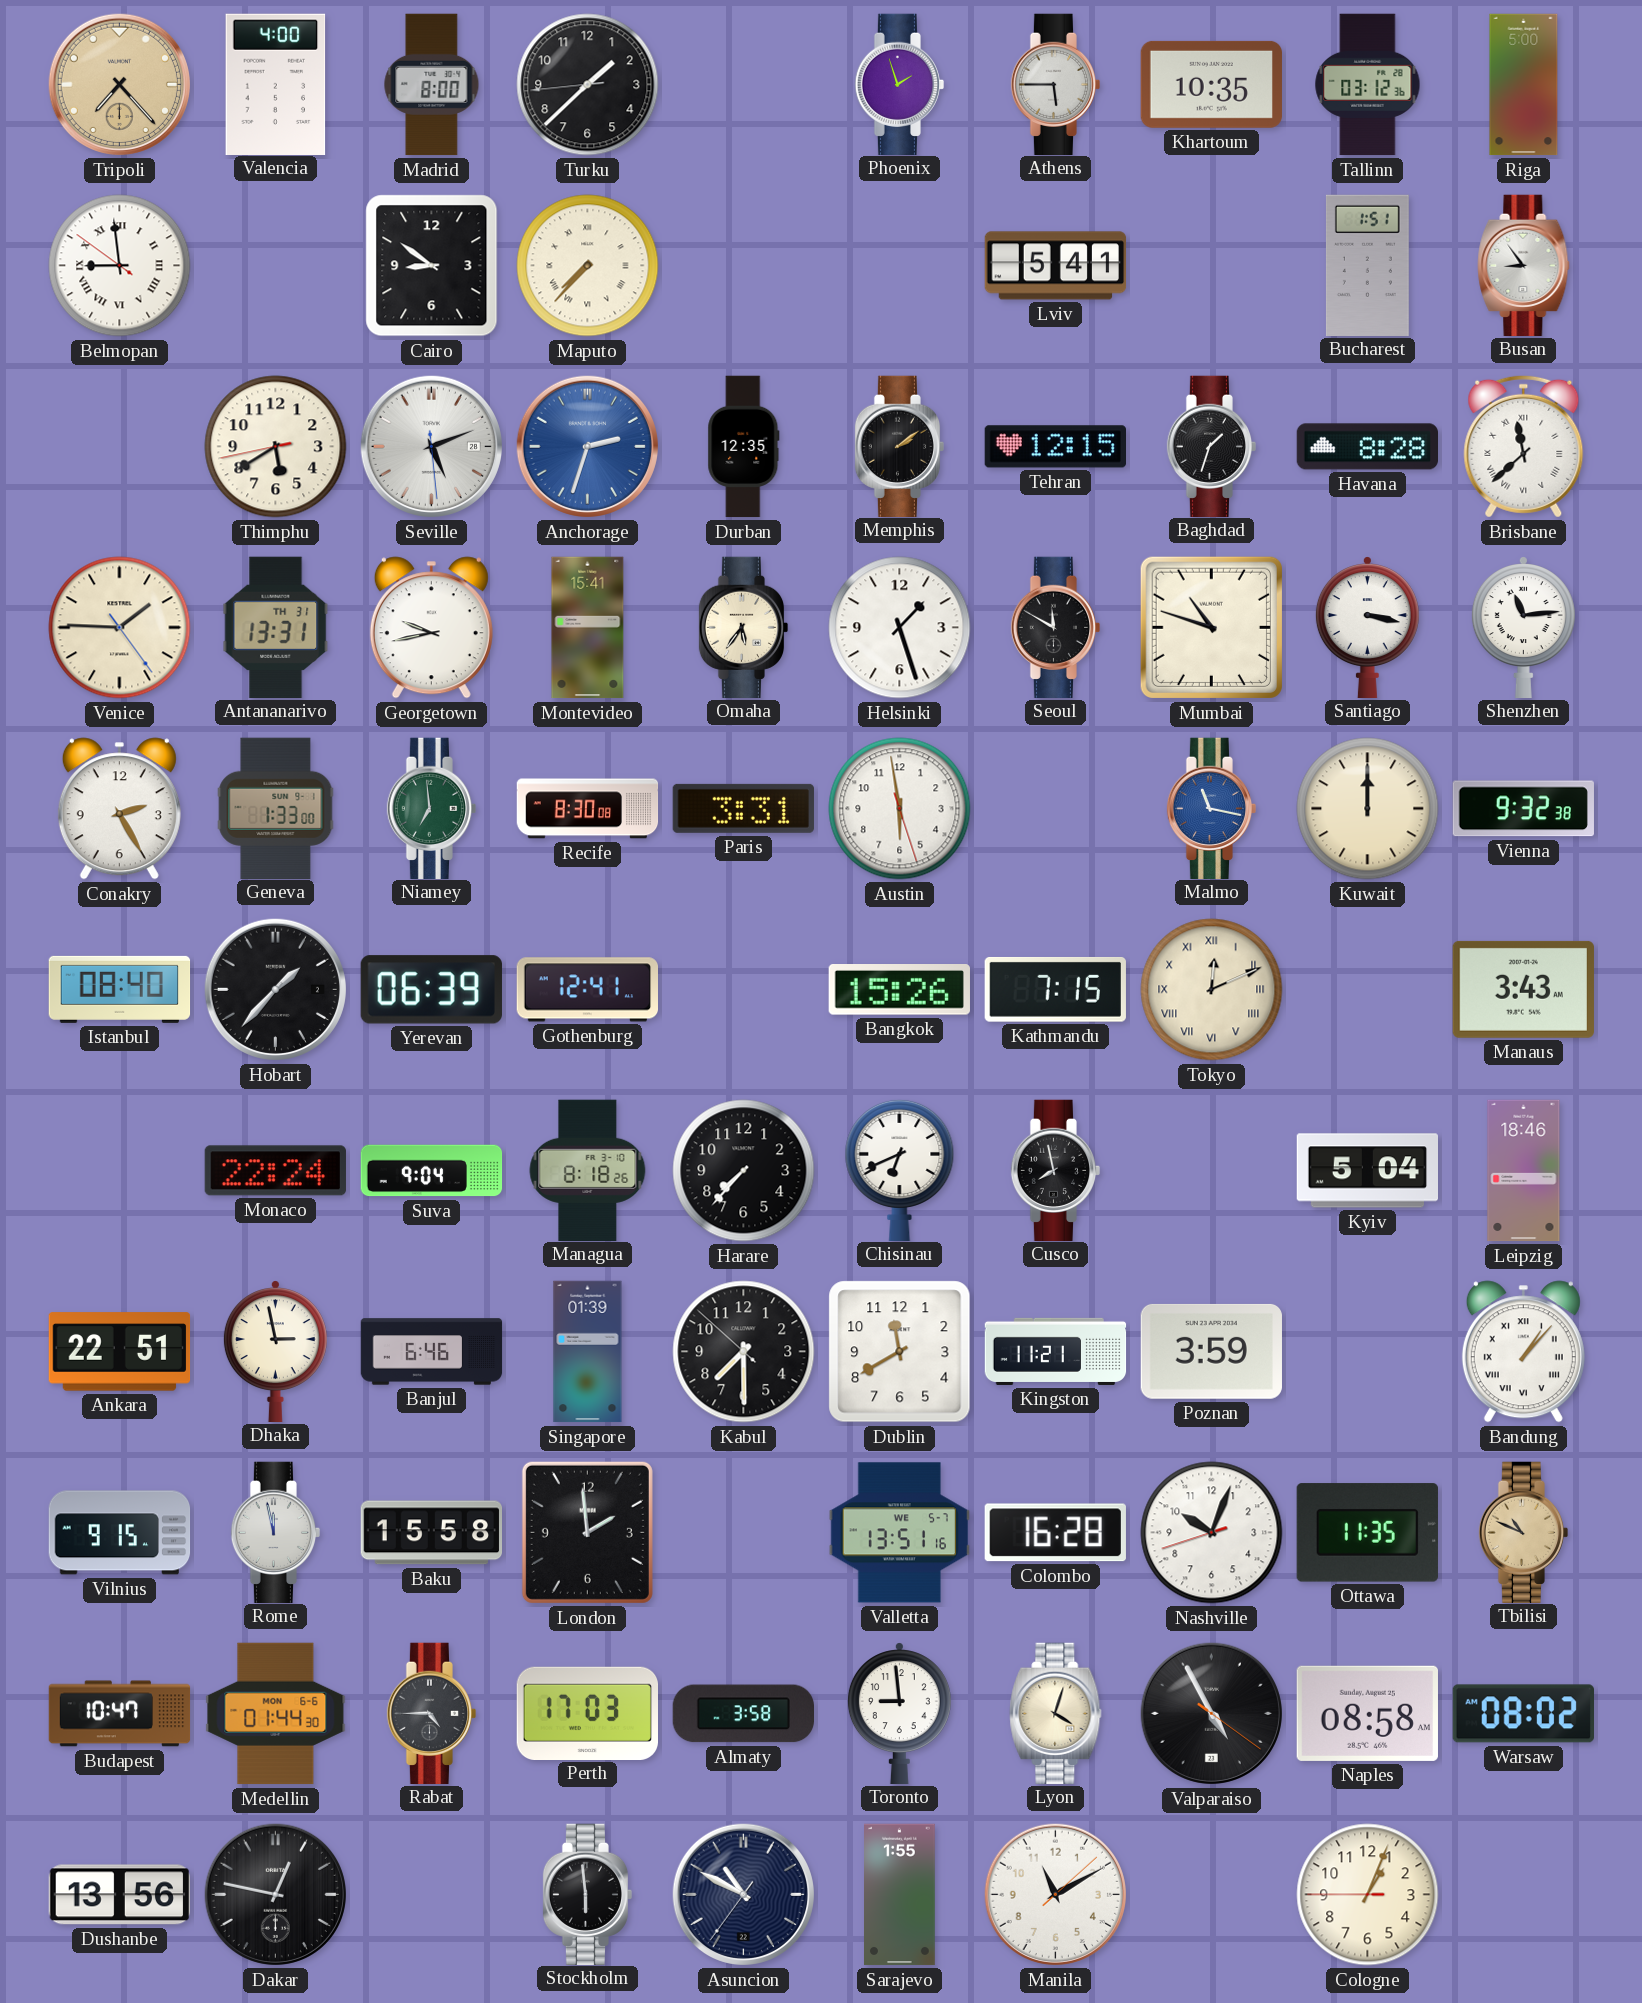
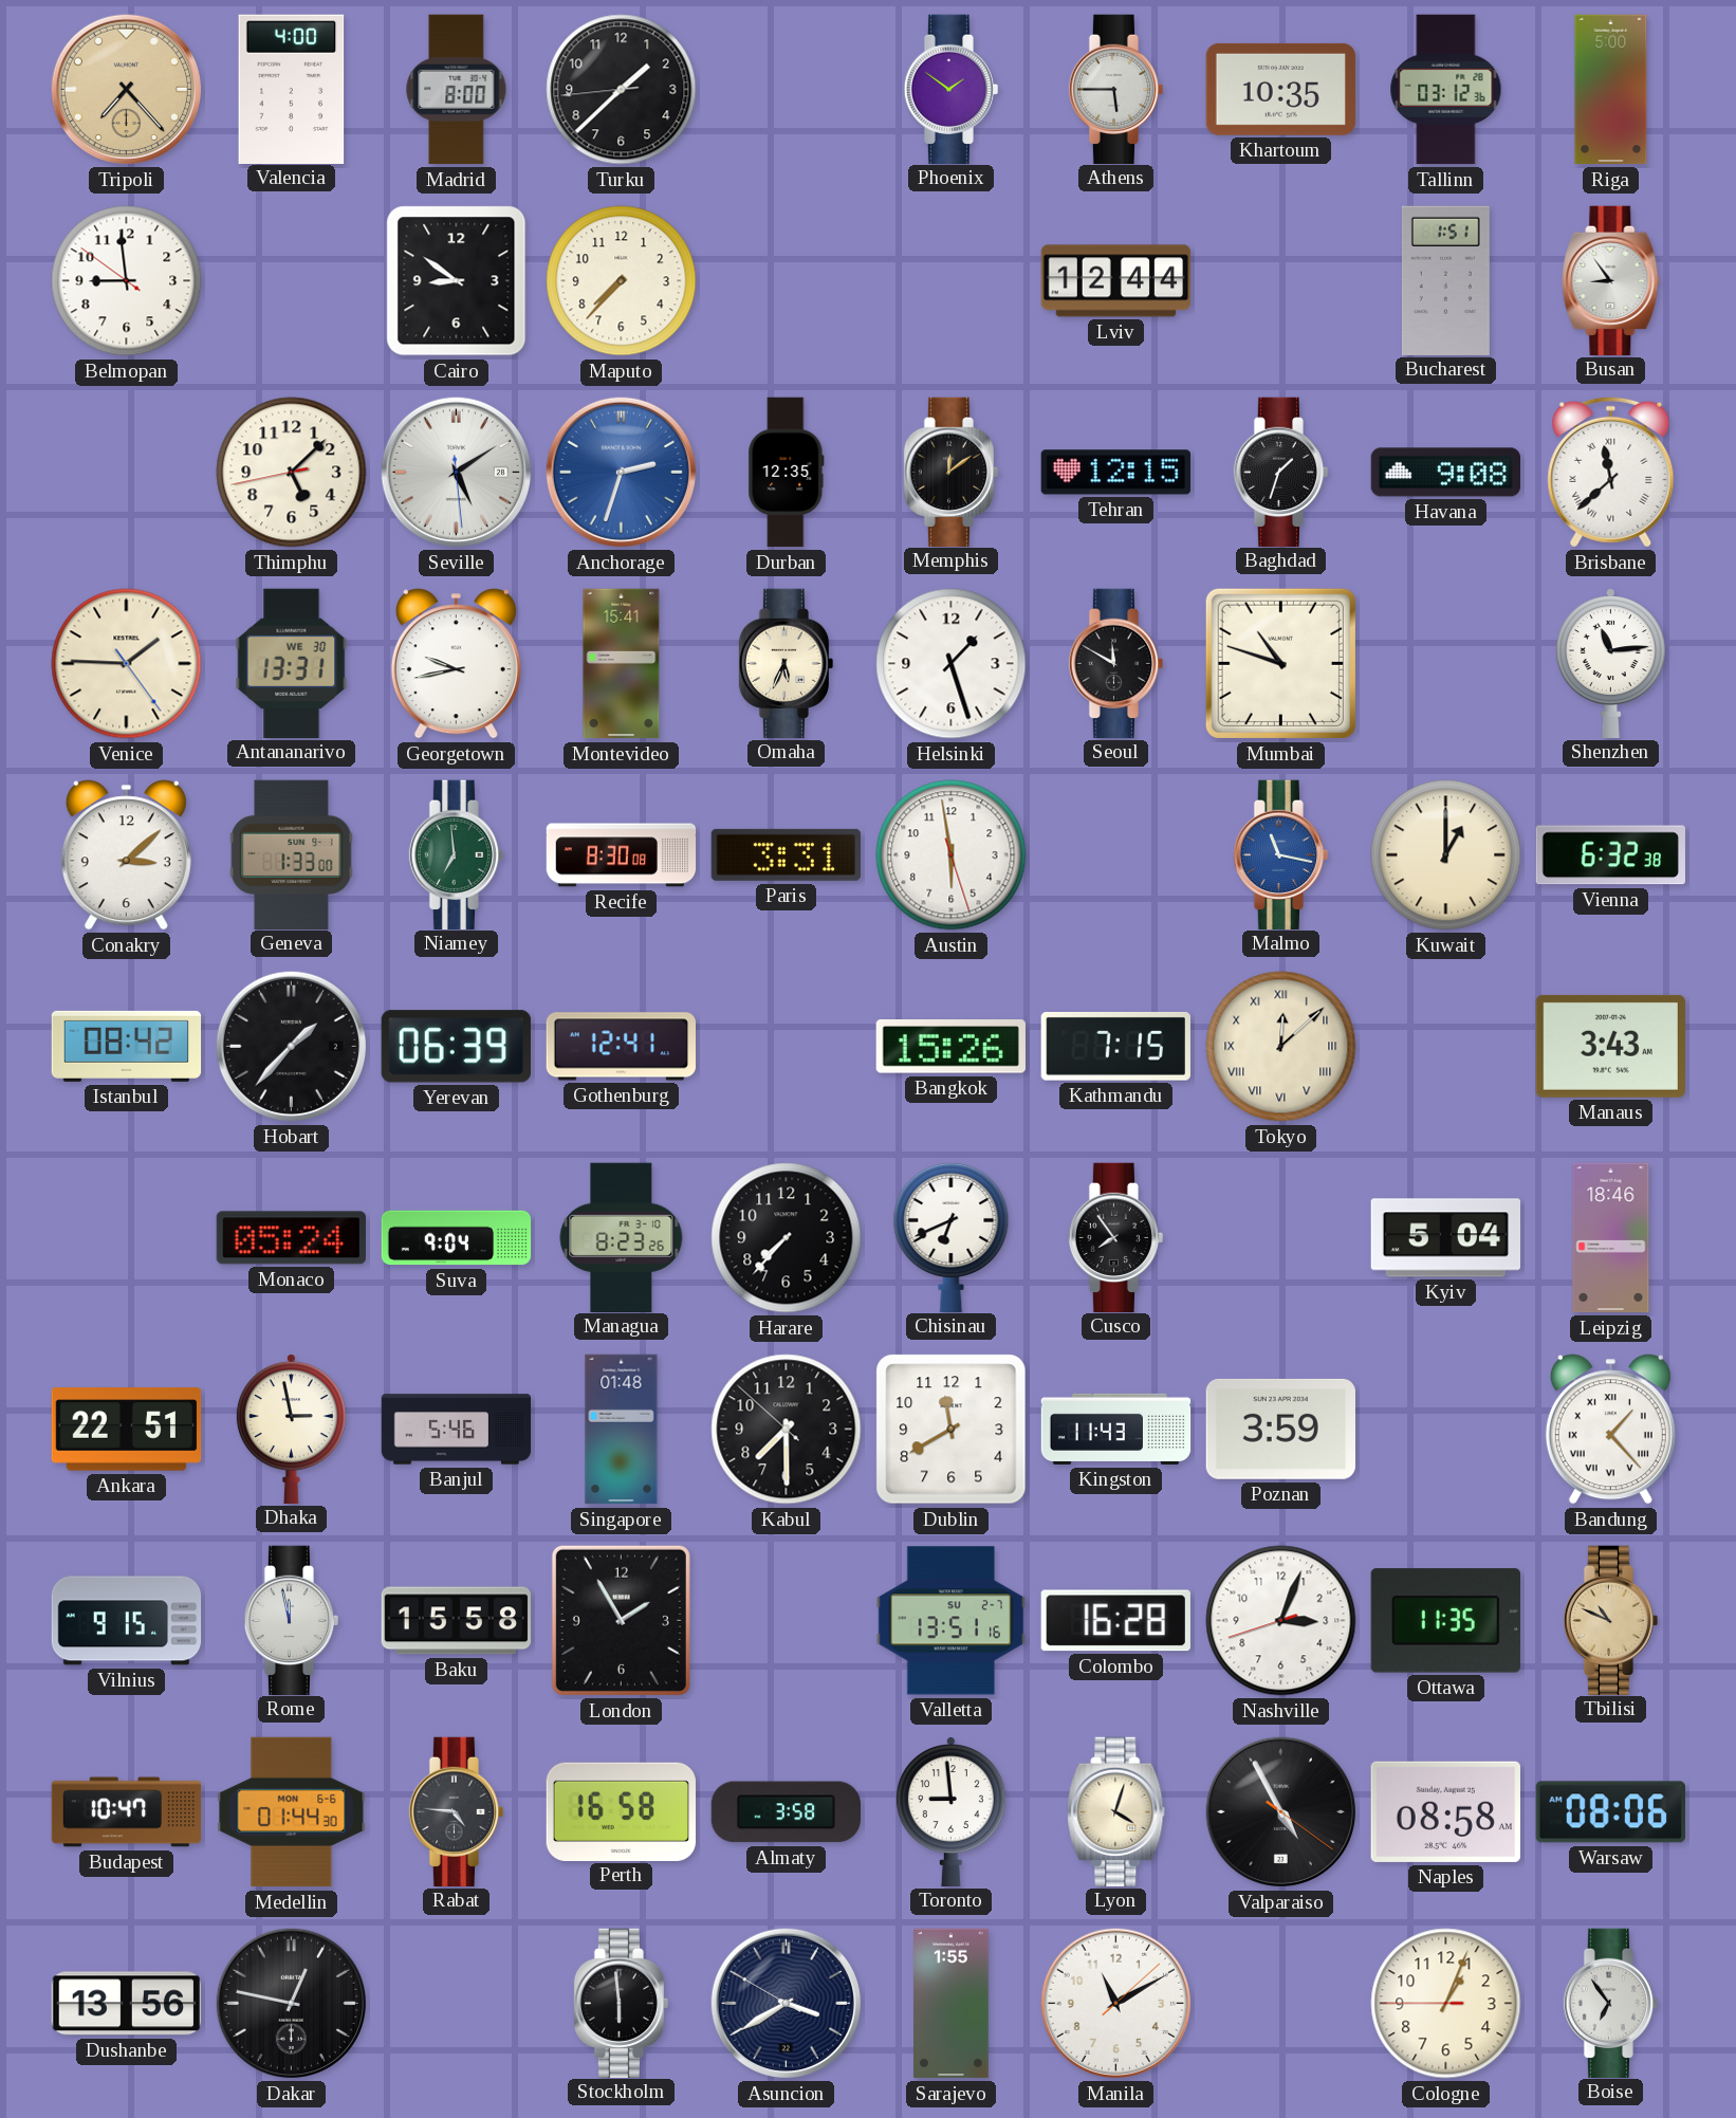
Phoenix: 1:57 -> 1:51
Belmopan numerals: Roman -> Arabic
Maputo numerals: Roman -> Arabic
Lviv: 5:41 -> 12:44
Thimphu: 5:39 -> 5:07
Seville: 5:11 -> 5:09
Memphis: 2:09 -> 12:09
Havana: 8:28 -> 9:08
Antananarivo date: TH 31 -> WE 30
Omaha: 5:36 -> 5:34
Santiago: 3:17 -> none
Conakry: 2:25 -> 3:08
Kuwait: 12:00 -> 1:00
Vienna: 9:32 -> 6:32
Istanbul: 08:40 -> 08:42
Tokyo: 12:11 -> 12:08
Monaco: 22:24 -> 05:24
Managua: 8:18 -> 8:23
Cusco: 7:58 -> 7:54
Banjul: 6:46 -> 5:46
Singapore: 01:39 -> 01:48
Kingston: 11:21 -> 11:43
Bandung: 1:07 -> 1:23
London: 1:59 -> 1:55
Valletta date: WE 5-7 -> SU 2-7
Nashville: 10:03 -> 3:03
Rabat: 4:45 -> 4:46
Perth: 17:03 -> 16:58
Warsaw: 08:02 -> 08:06
Asuncion: 10:49 -> 3:39
Boise: none -> 6:54
